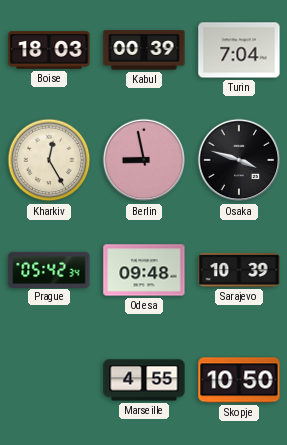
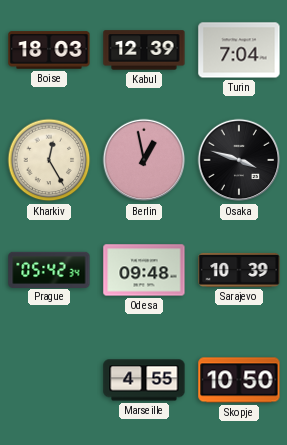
Kabul: 00:39 -> 12:39
Berlin: 8:58 -> 12:58
